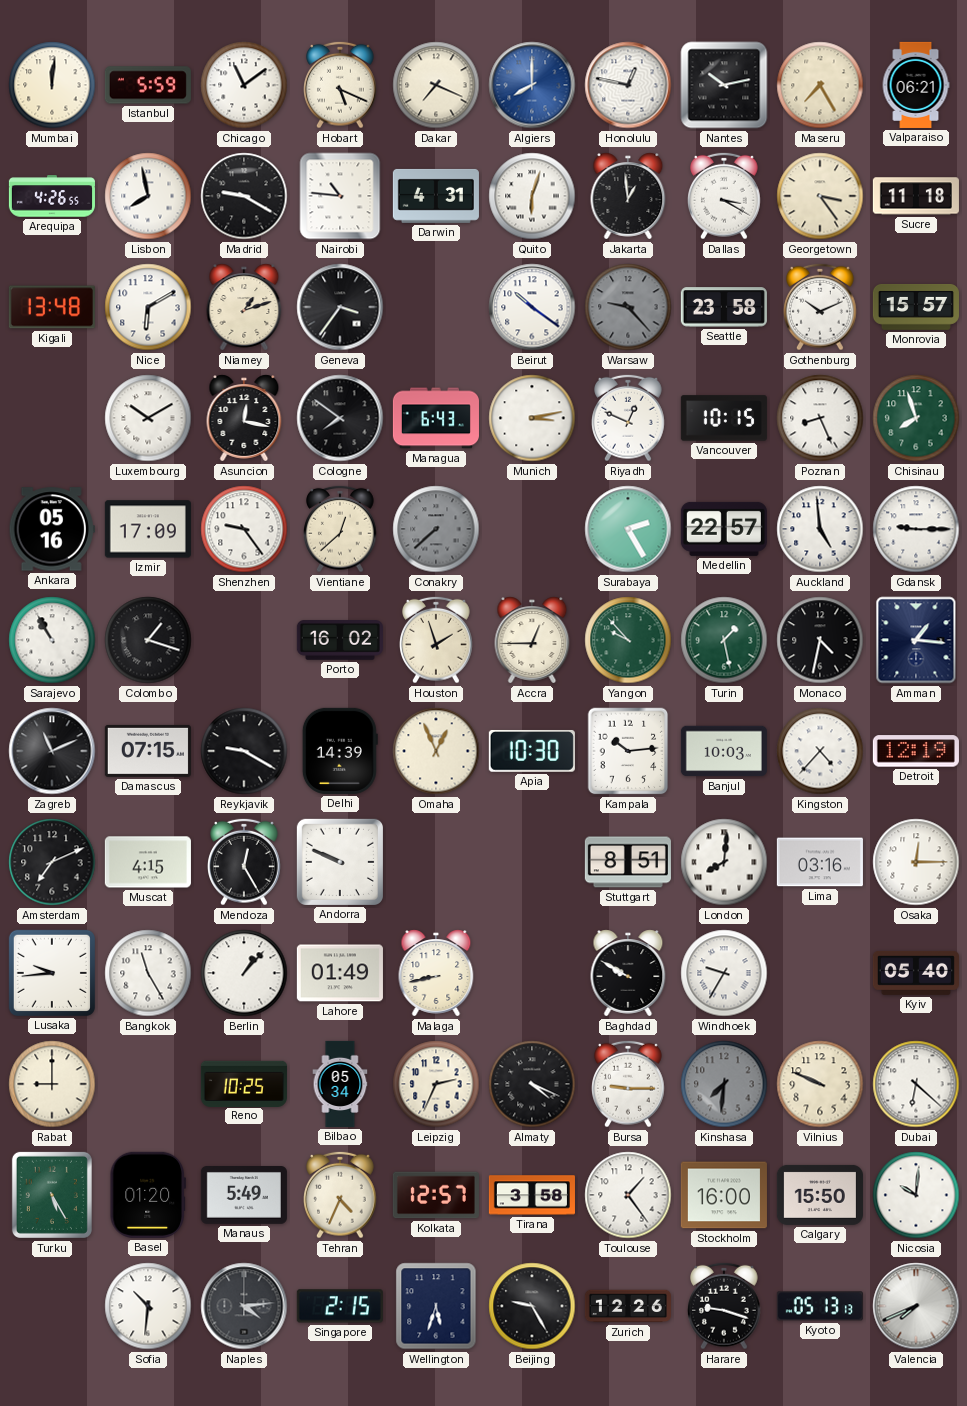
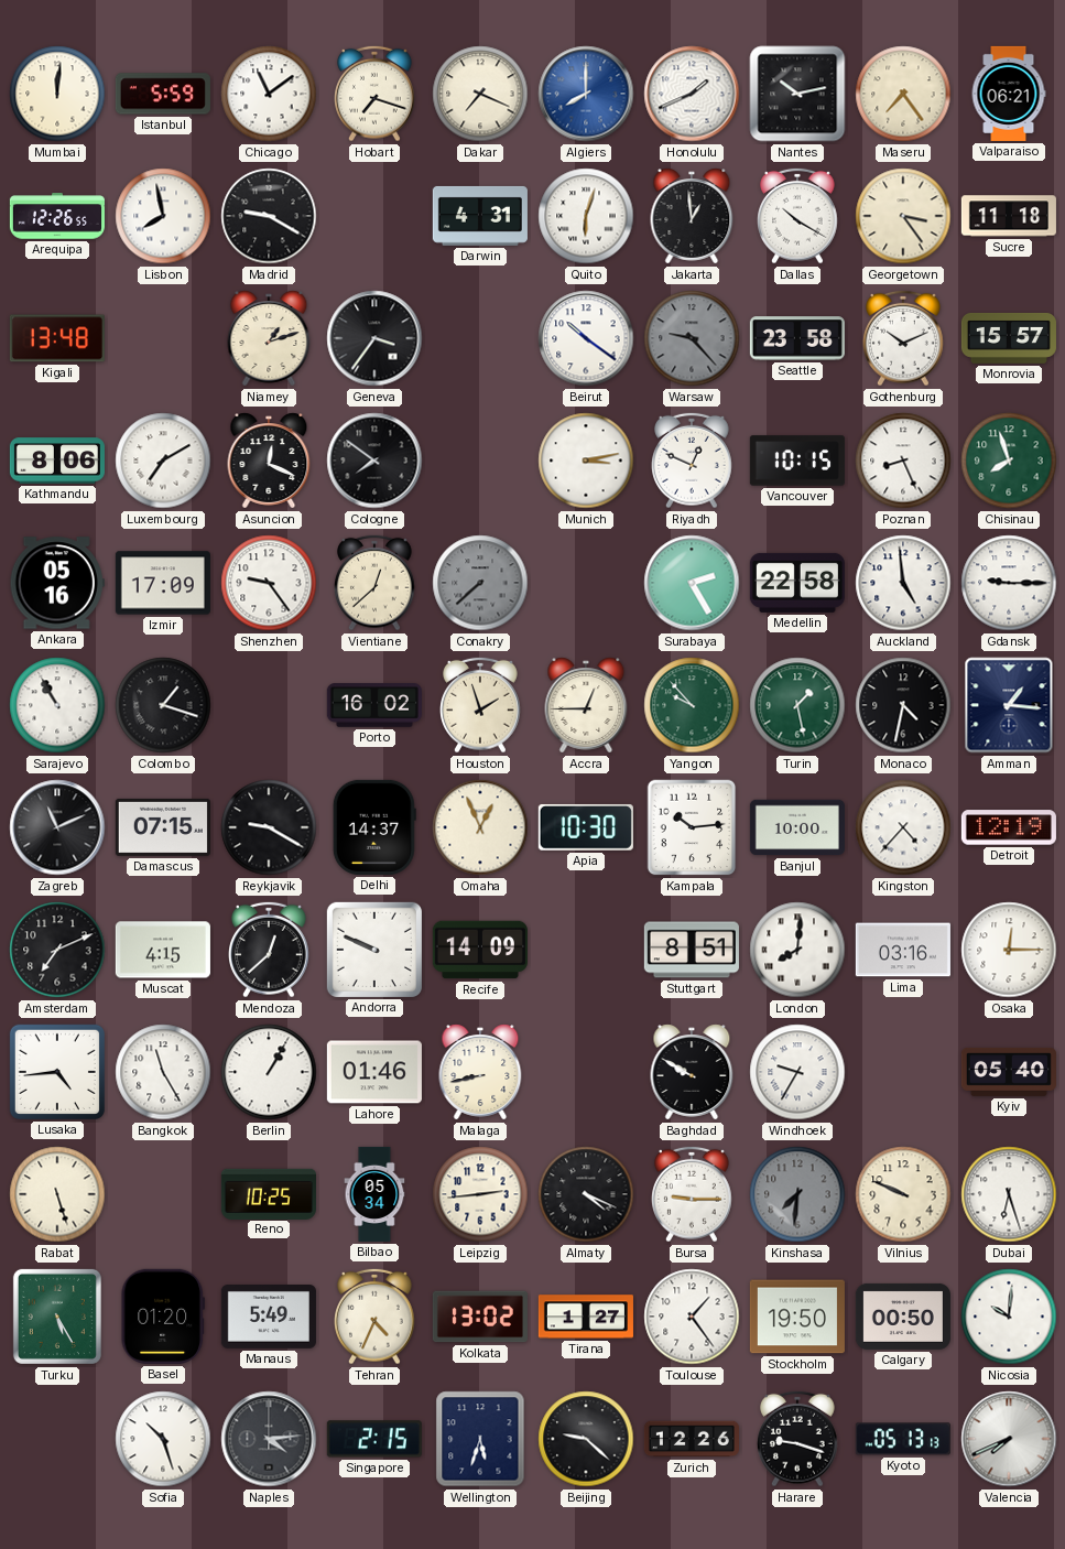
Hobart: 5:19 -> 7:18
Honolulu: 12:47 -> 1:41
Maseru: 7:25 -> 7:24
Arequipa: 4:26 -> 12:26
Nairobi: 10:46 -> none
Dallas: 3:20 -> 10:20
Nice: 6:10 -> none
Kathmandu: none -> 8:06
Luxembourg: 10:10 -> 7:10
Asuncion: 12:17 -> 12:19
Managua: 6:43 -> none
Medellin: 22:57 -> 22:58
Delhi: 14:39 -> 14:37
Banjul: 10:03 -> 10:00
Mendoza: 12:25 -> 12:38
Recife: none -> 14:09
Lusaka: 9:44 -> 4:44
Berlin: 1:07 -> 1:05
Lahore: 01:49 -> 01:46
Rabat: 9:00 -> 5:27
Leipzig: 2:34 -> 2:44
Dubai: 6:22 -> 6:27
Kolkata: 12:57 -> 13:02
Tirana: 3:58 -> 1:27
Stockholm: 16:00 -> 19:50
Calgary: 15:50 -> 00:50
Sofia: 10:31 -> 10:27
Beijing: 9:25 -> 9:22
